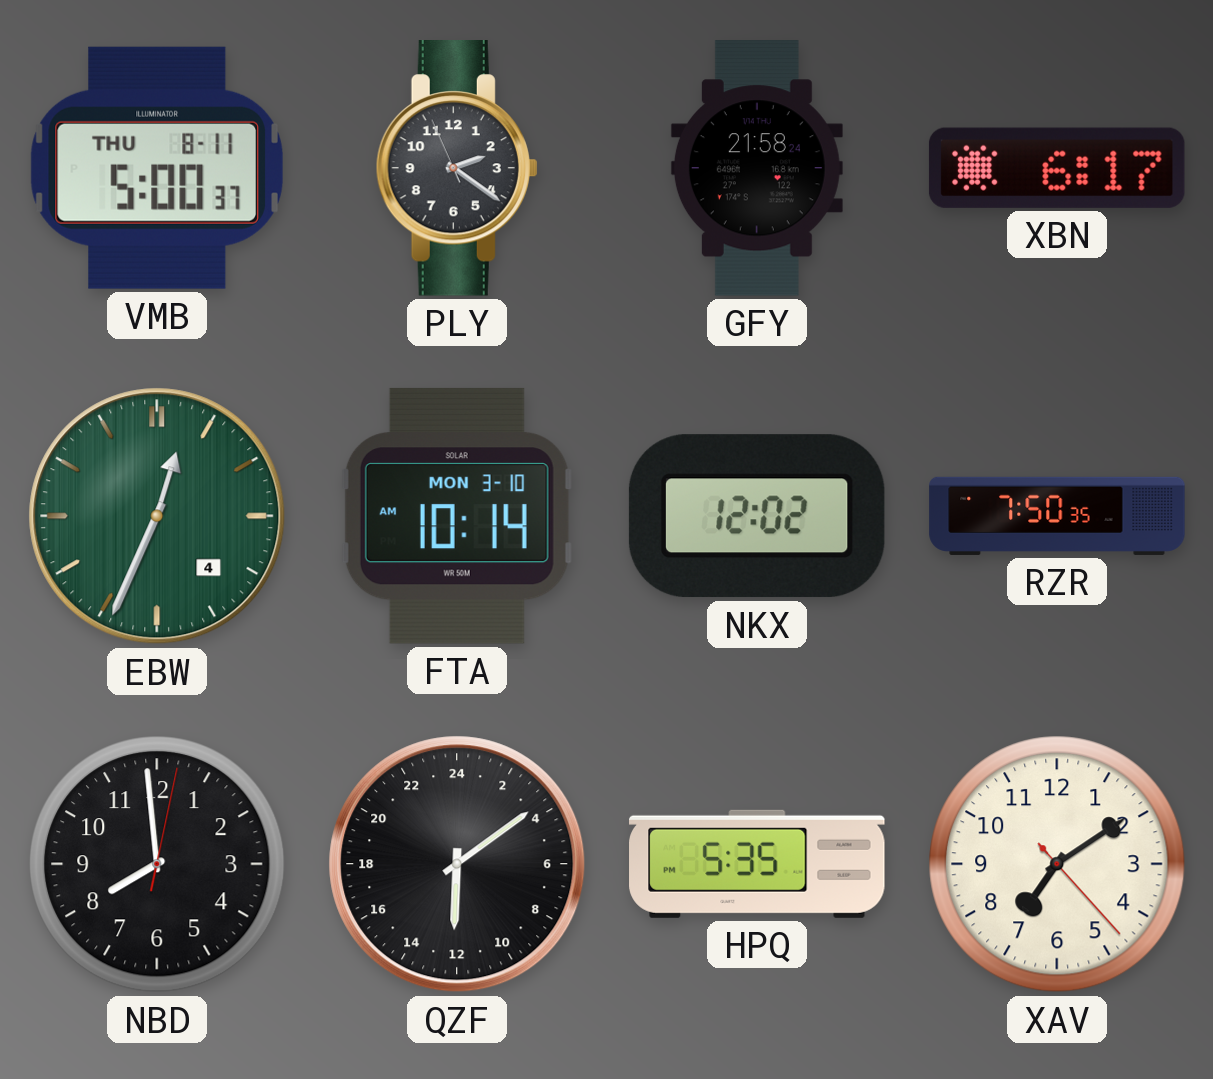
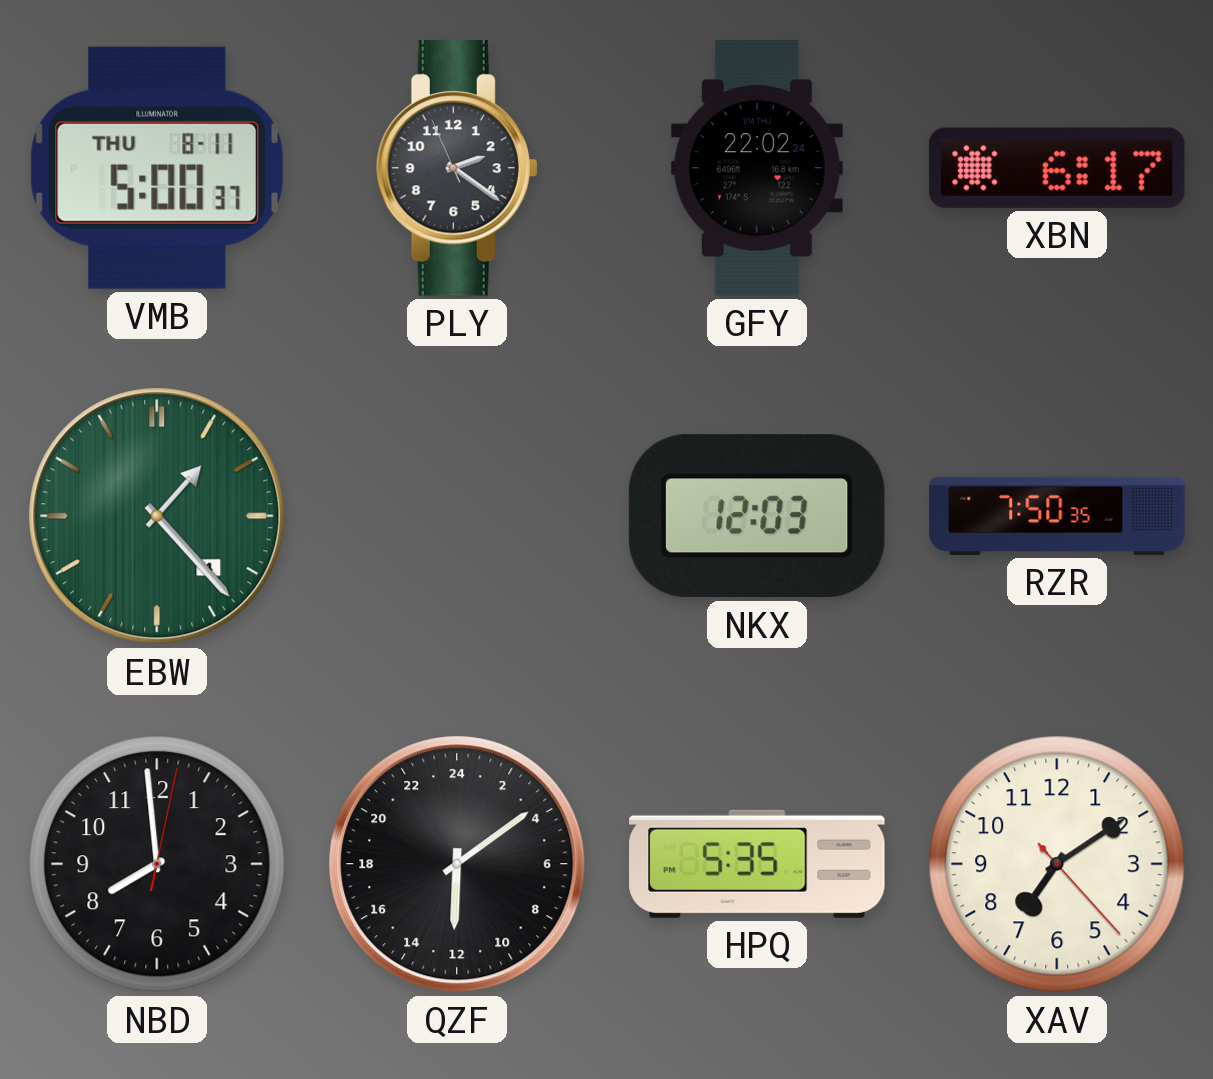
GFY: 21:58 -> 22:02
EBW: 12:34 -> 1:23
FTA: 10:14 -> none
NKX: 12:02 -> 12:03
